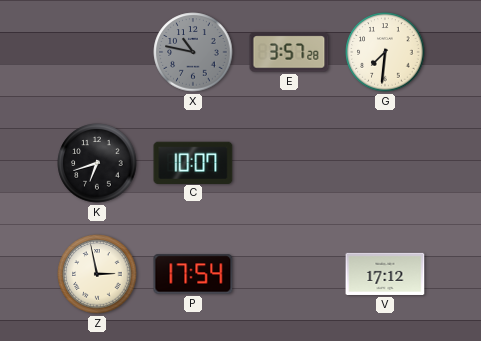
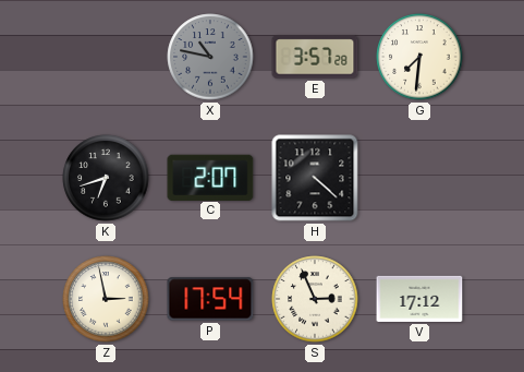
C: 10:07 -> 2:07
H: none -> 4:22
S: none -> 2:56
